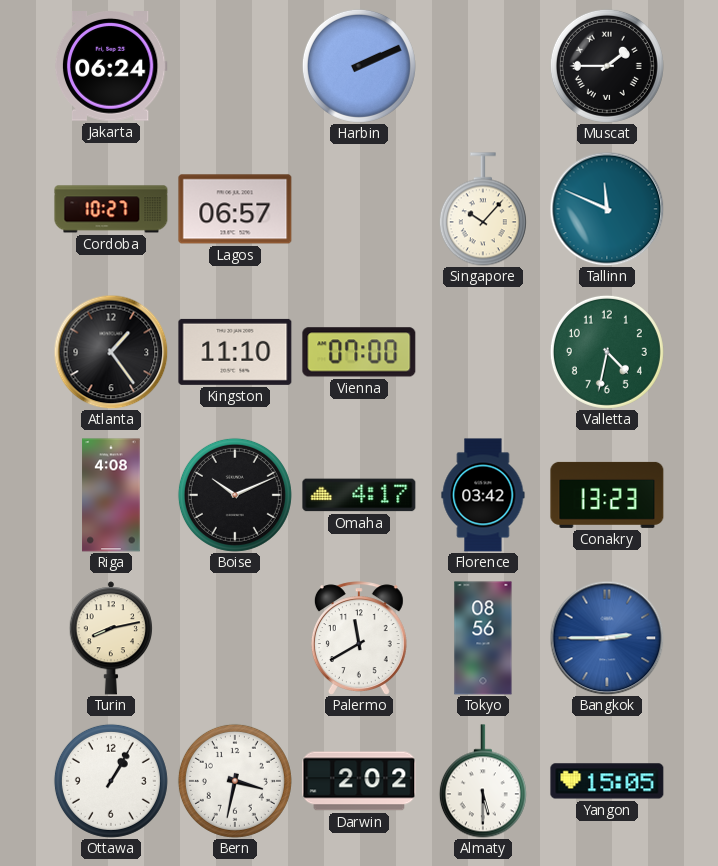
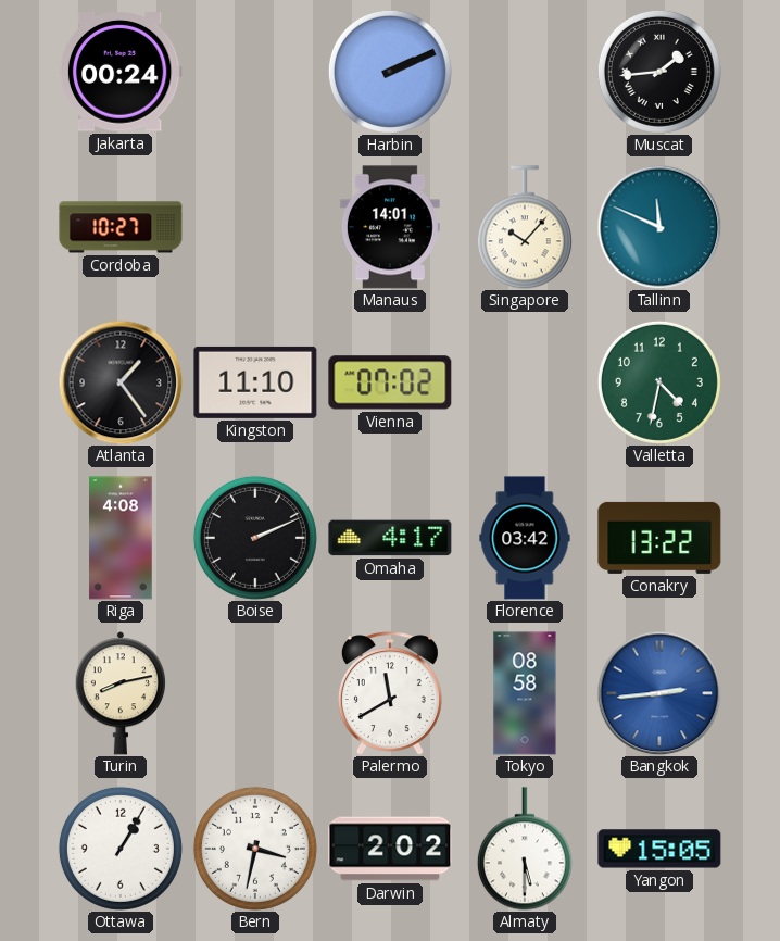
Jakarta: 06:24 -> 00:24
Muscat: 1:45 -> 1:44
Lagos: 06:57 -> none
Manaus: none -> 14:01
Vienna: 07:00 -> 07:02
Boise: 10:11 -> 2:11
Conakry: 13:23 -> 13:22
Tokyo: 08:56 -> 08:58
Bangkok: 2:45 -> 2:44
